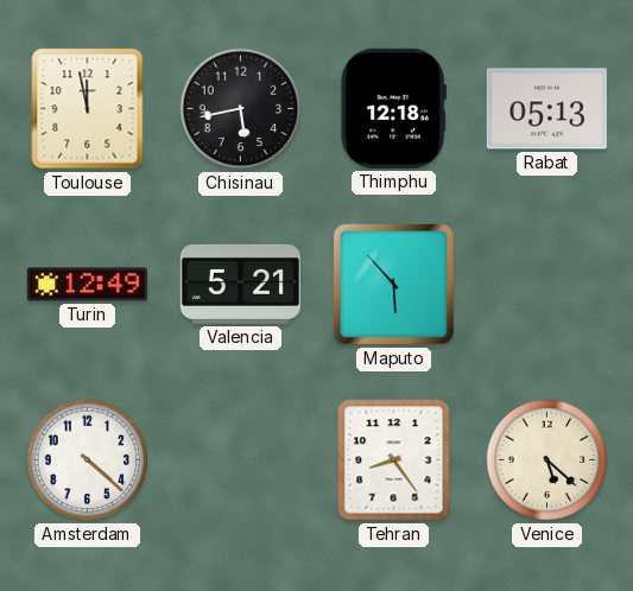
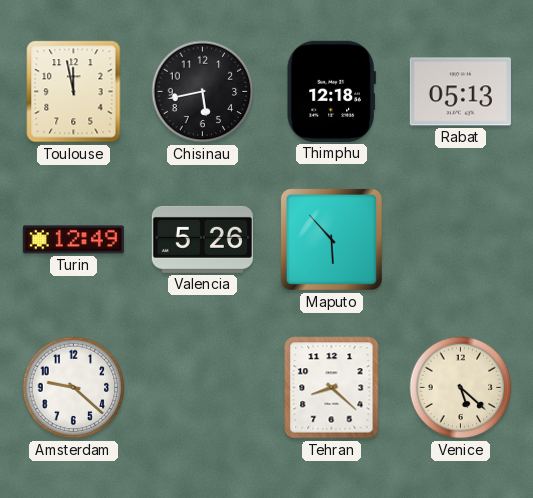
Valencia: 5:21 -> 5:26
Amsterdam: 4:22 -> 9:22
Tehran: 8:24 -> 8:22
